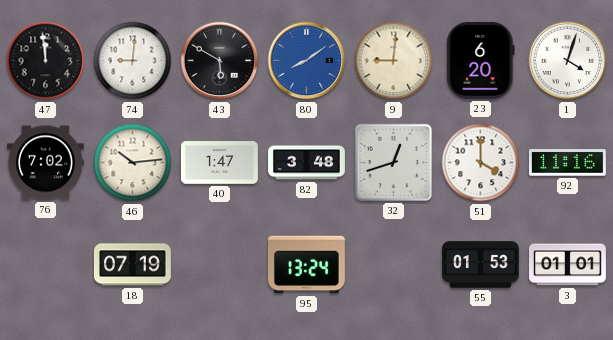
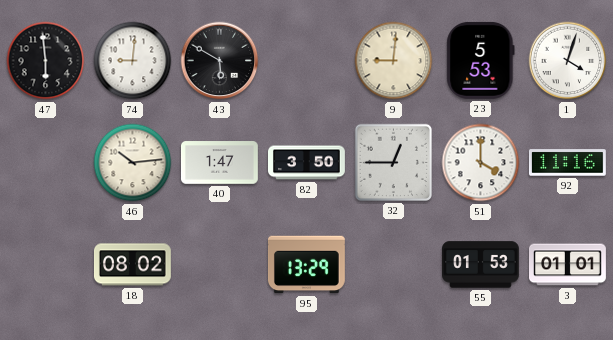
47: 11:59 -> 5:59
80: 8:09 -> none
23: 6:20 -> 5:53
76: 7:02 -> none
82: 3:48 -> 3:50
32: 12:42 -> 12:45
18: 07:19 -> 08:02
95: 13:24 -> 13:29
